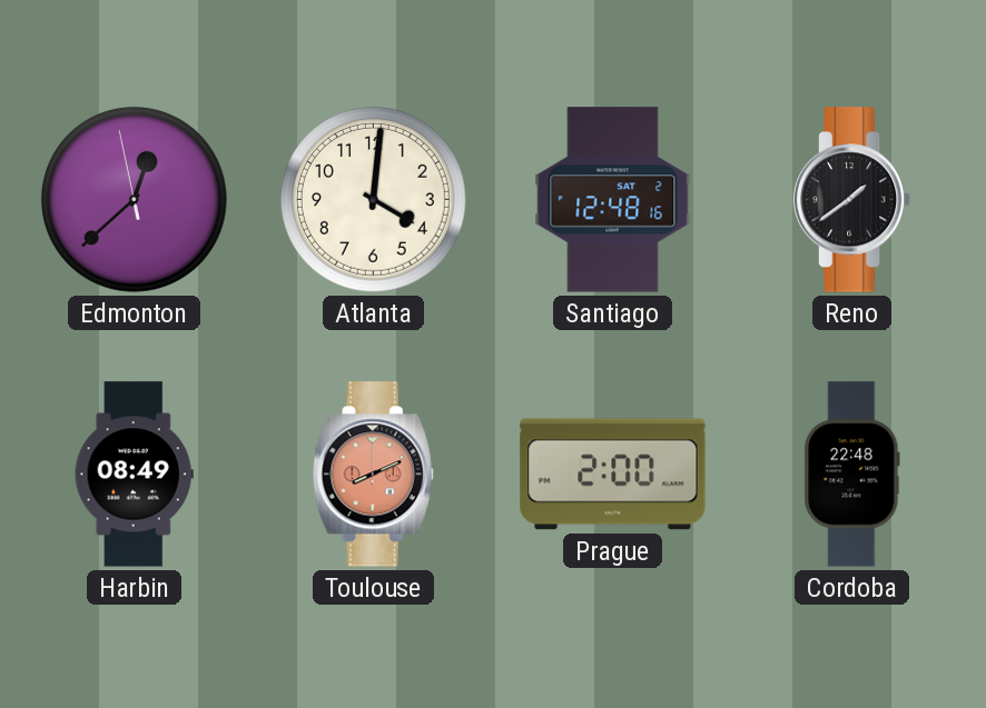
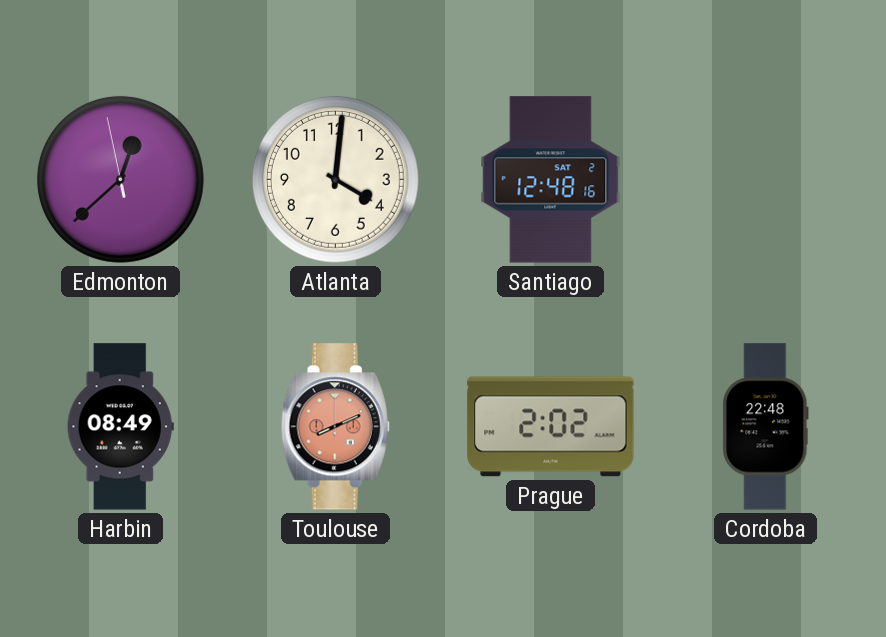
Reno: 1:39 -> none
Prague: 2:00 -> 2:02
